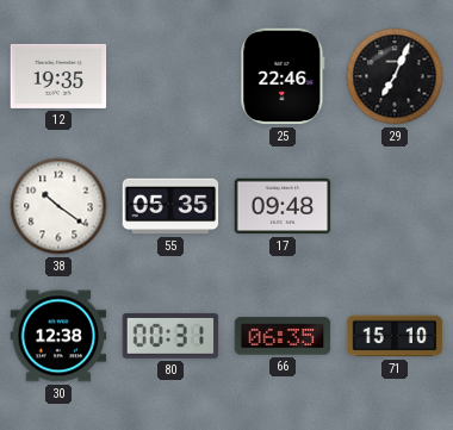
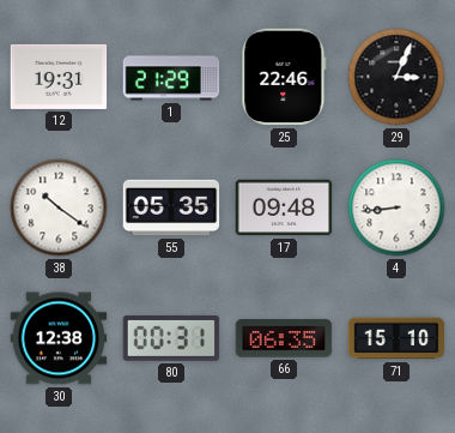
12: 19:35 -> 19:31
1: none -> 21:29
29: 7:04 -> 3:04
4: none -> 8:44
